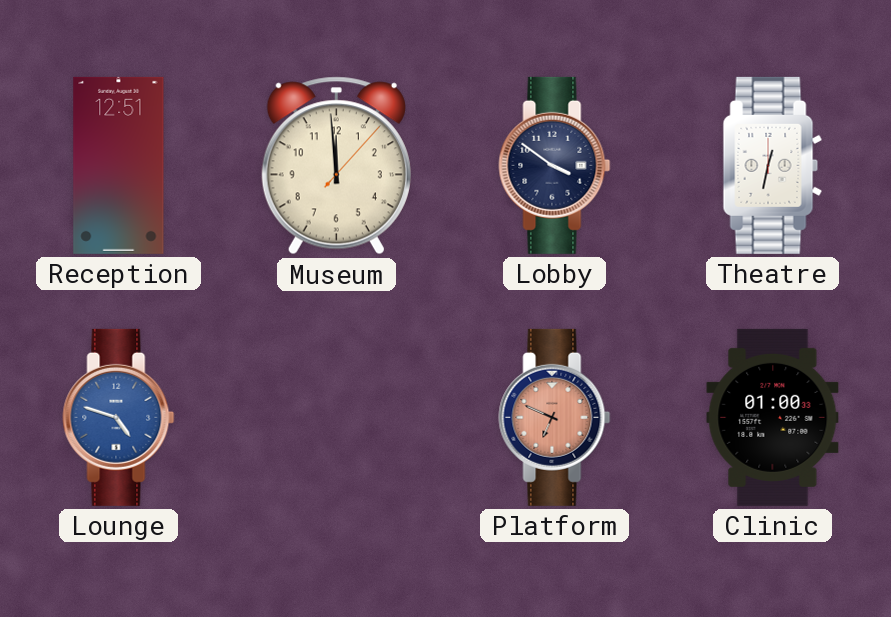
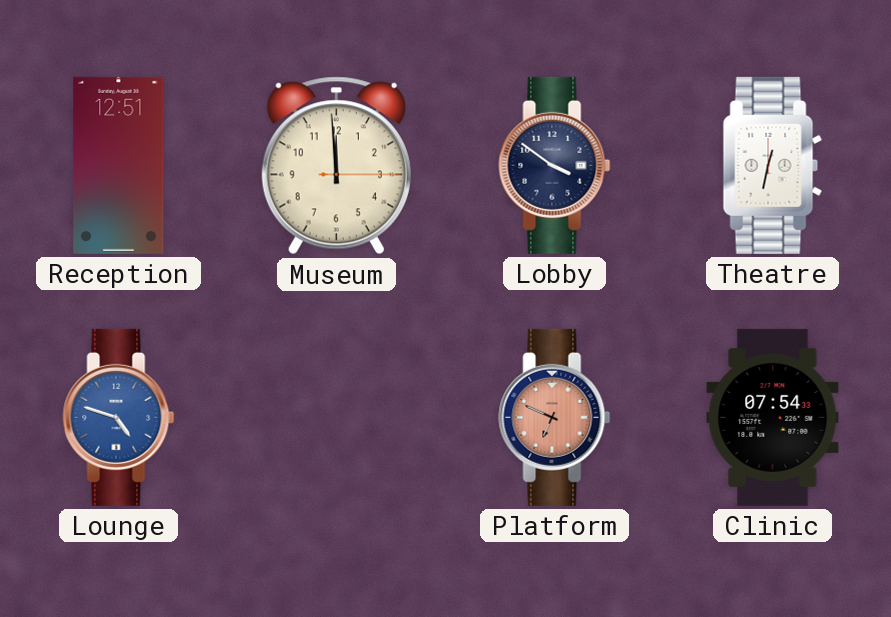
Museum: 11:59:07 -> 11:59:15
Clinic: 01:00 -> 07:54
